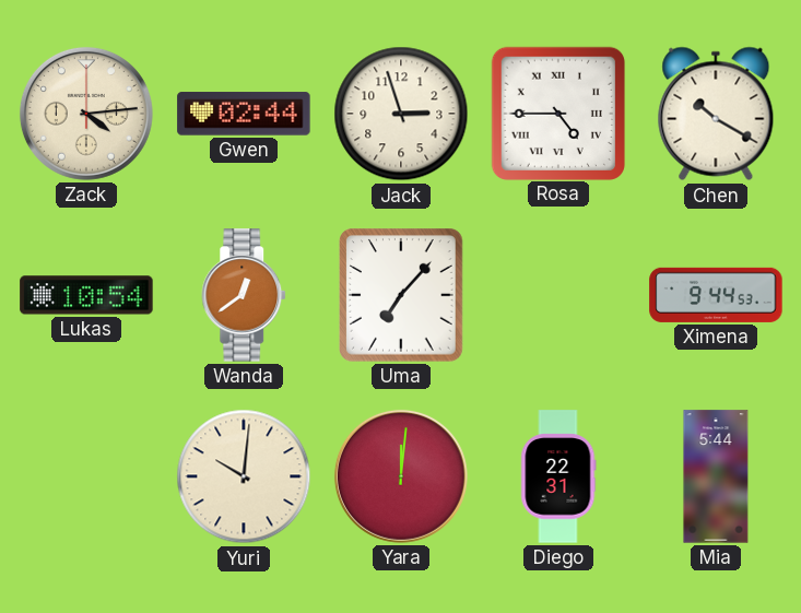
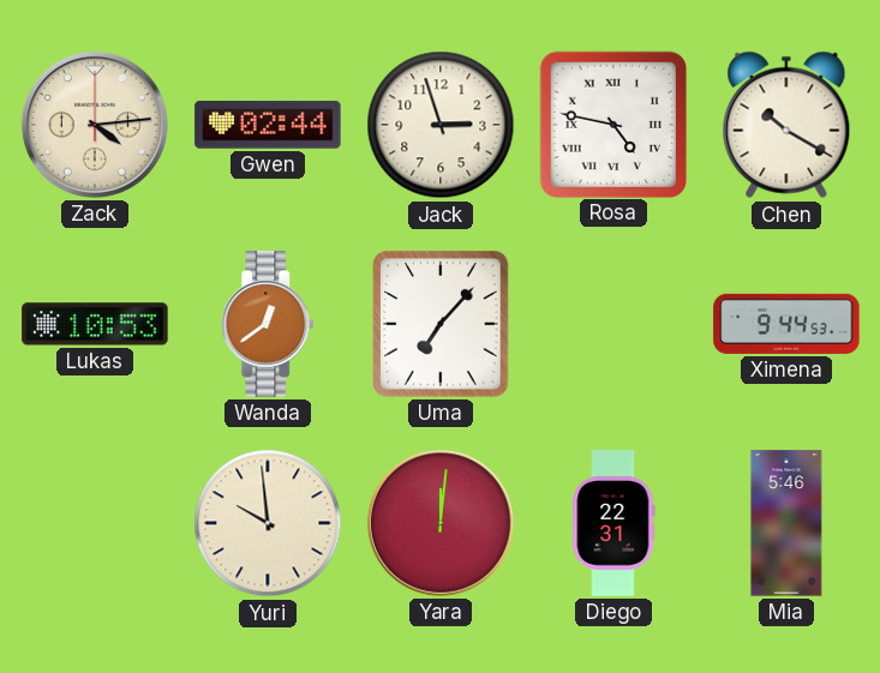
Rosa: 4:45 -> 4:47
Lukas: 10:54 -> 10:53
Yuri: 10:01 -> 9:59
Mia: 5:44 -> 5:46
